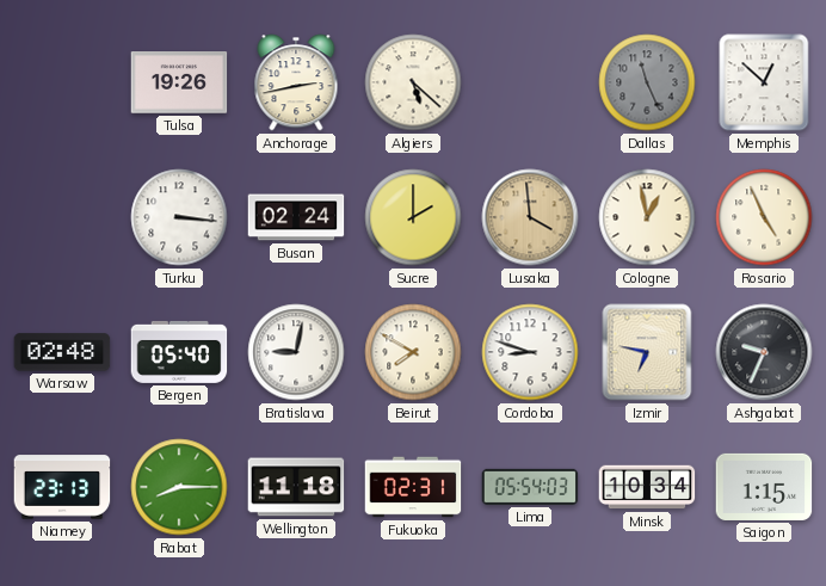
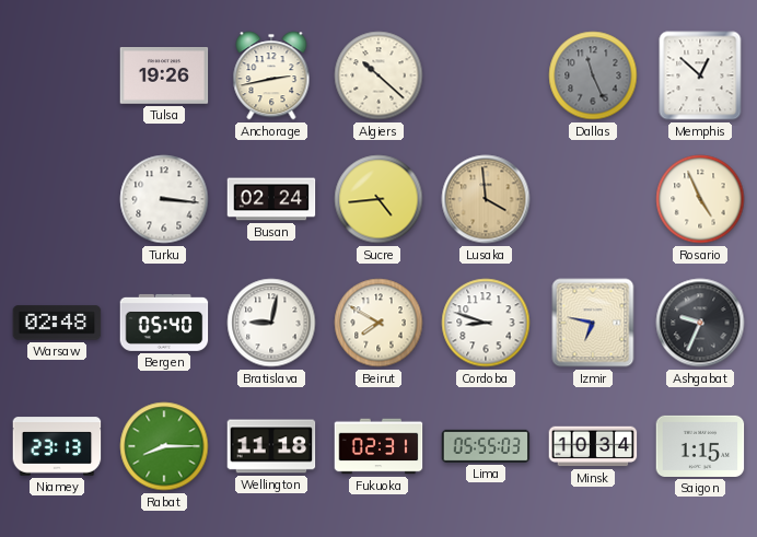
Algiers: 5:22 -> 10:22
Sucre: 2:00 -> 4:44
Cologne: 12:58 -> none
Lima: 05:54 -> 05:55
